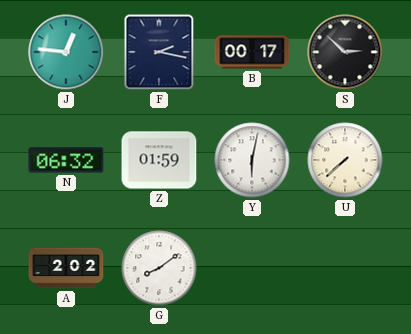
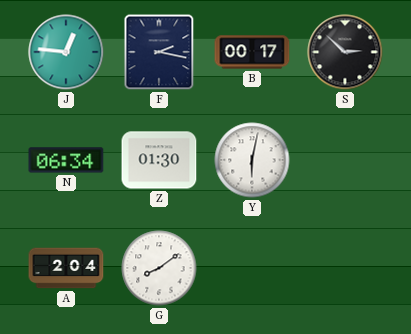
N: 06:32 -> 06:34
Z: 01:59 -> 01:30
U: 7:38 -> none
A: 2:02 -> 2:04
